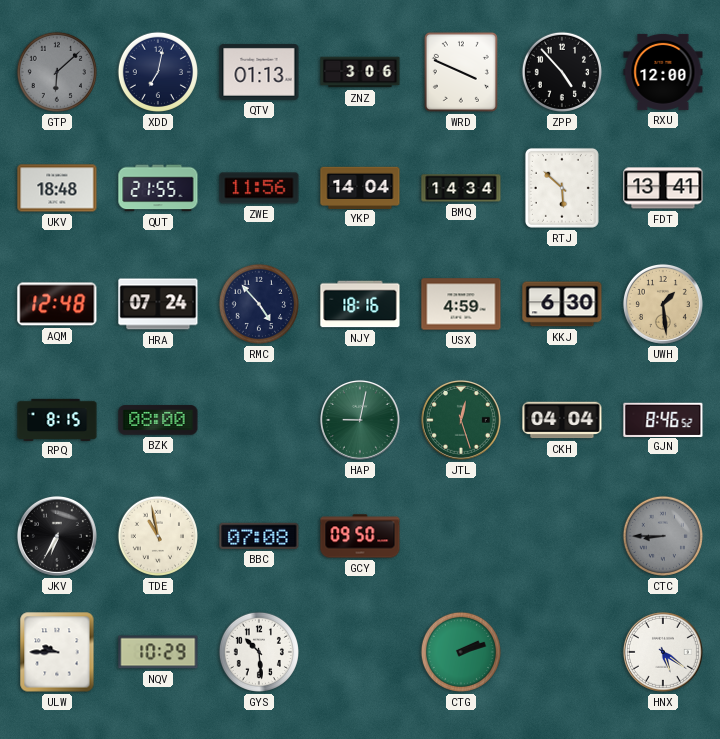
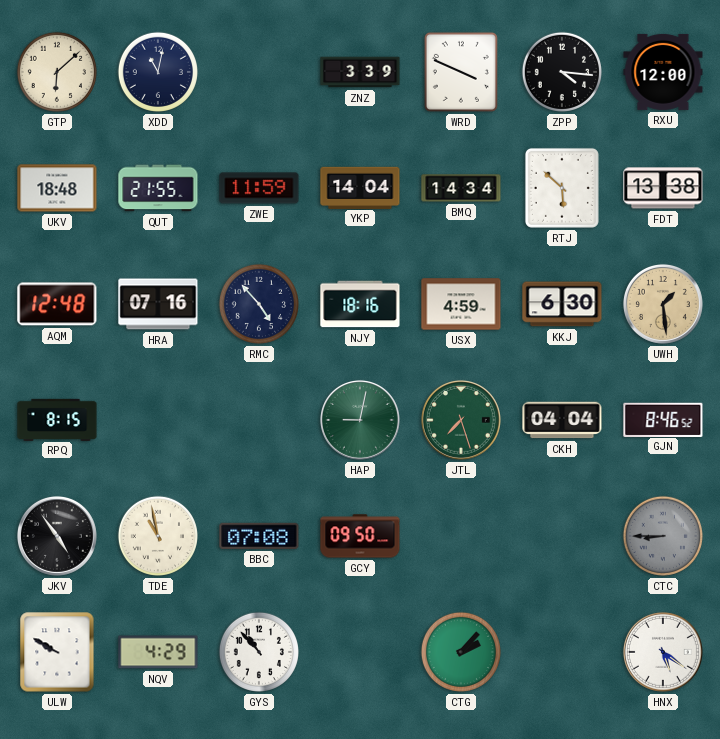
GTP dial: grey -> cream
XDD: 7:02 -> 11:02
QTV: 01:13 -> none
ZNZ: 3:06 -> 3:39
ZPP: 4:53 -> 4:16
ZWE: 11:56 -> 11:59
FDT: 13:41 -> 13:38
HRA: 07:24 -> 07:16
BZK: 08:00 -> none
JTL: 12:27 -> 7:27
JKV: 6:35 -> 4:54
ULW: 9:45 -> 9:50
NQV: 10:29 -> 4:29
GYS: 10:29 -> 10:53
CTG: 2:12 -> 2:07
